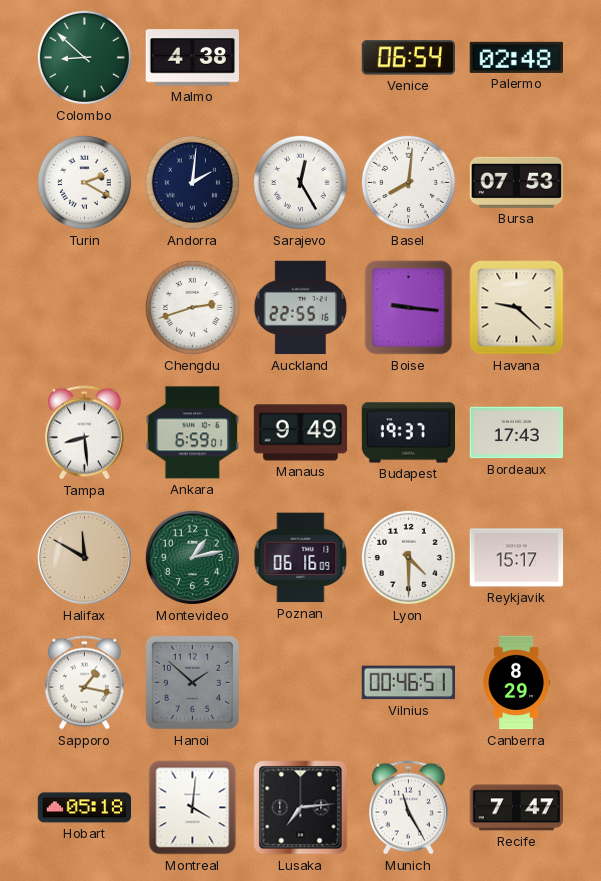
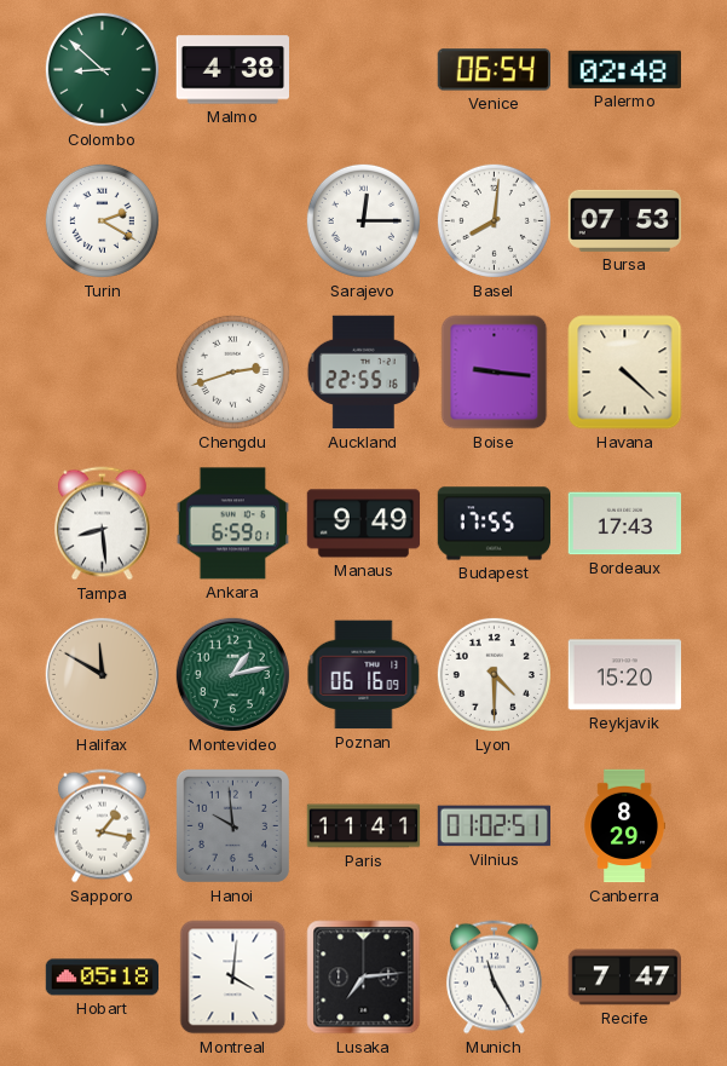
Andorra: 2:01 -> none
Sarajevo: 12:25 -> 12:15
Havana: 9:22 -> 4:22
Budapest: 19:37 -> 17:55
Reykjavik: 15:17 -> 15:20
Hanoi: 1:52 -> 9:59
Paris: none -> 11:41
Vilnius: 00:46 -> 01:02
